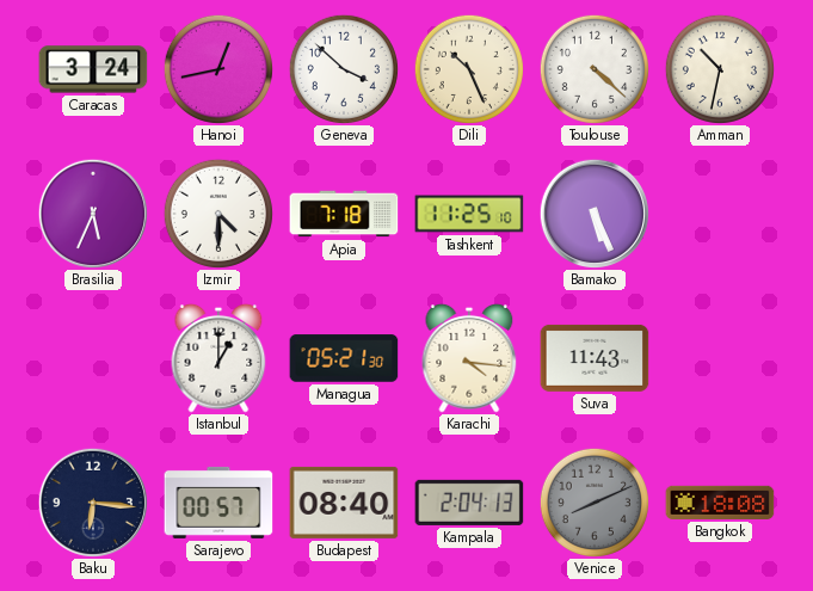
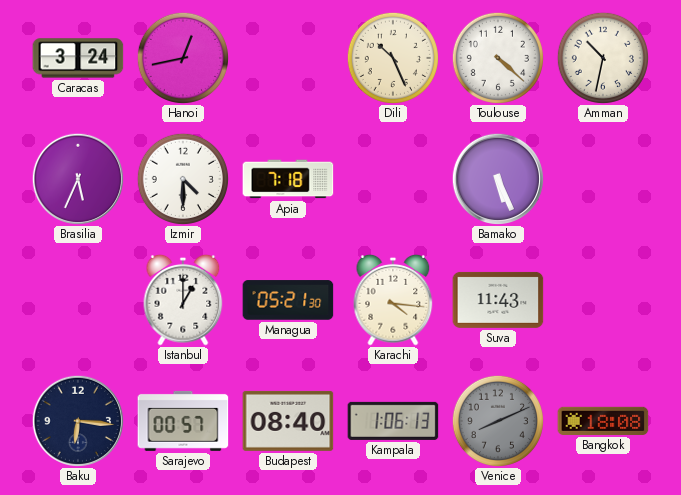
Geneva: 3:52 -> none
Tashkent: 11:25 -> none
Kampala: 2:04 -> 1:06
